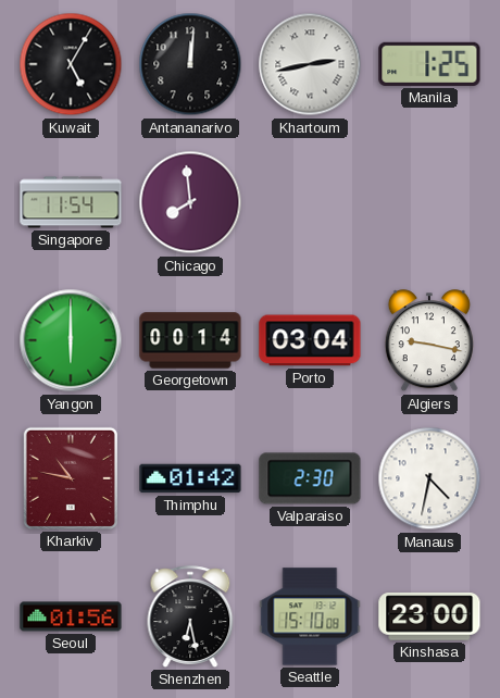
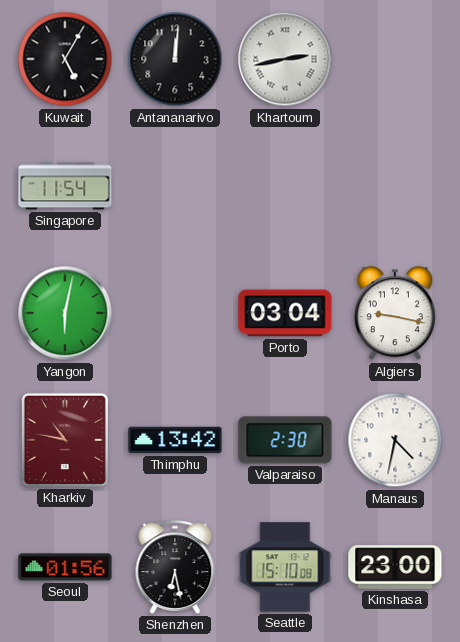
Manila: 1:25 -> none
Chicago: 7:59 -> none
Yangon: 6:00 -> 6:02
Georgetown: 00:14 -> none
Thimphu: 01:42 -> 13:42
